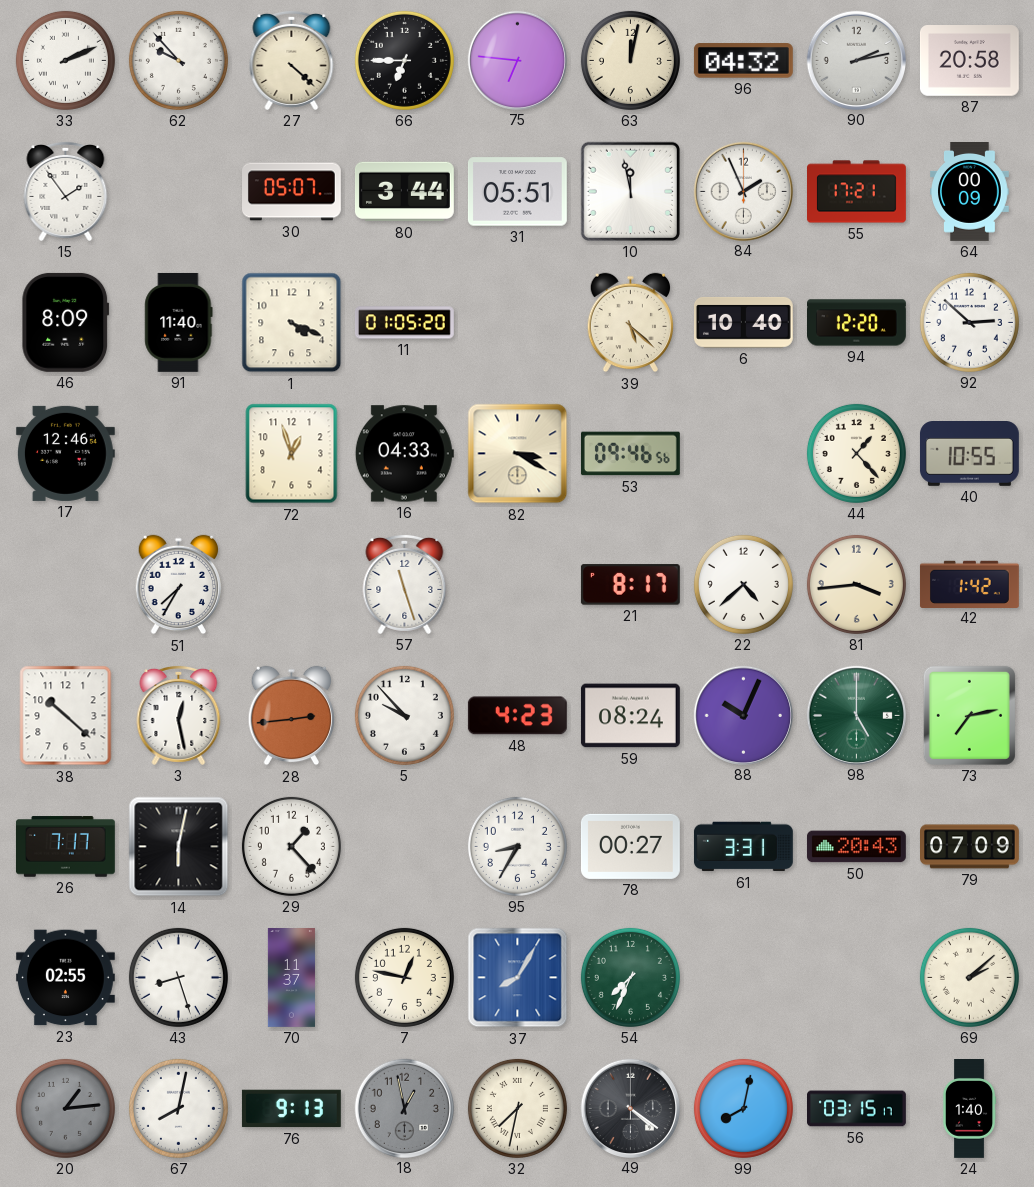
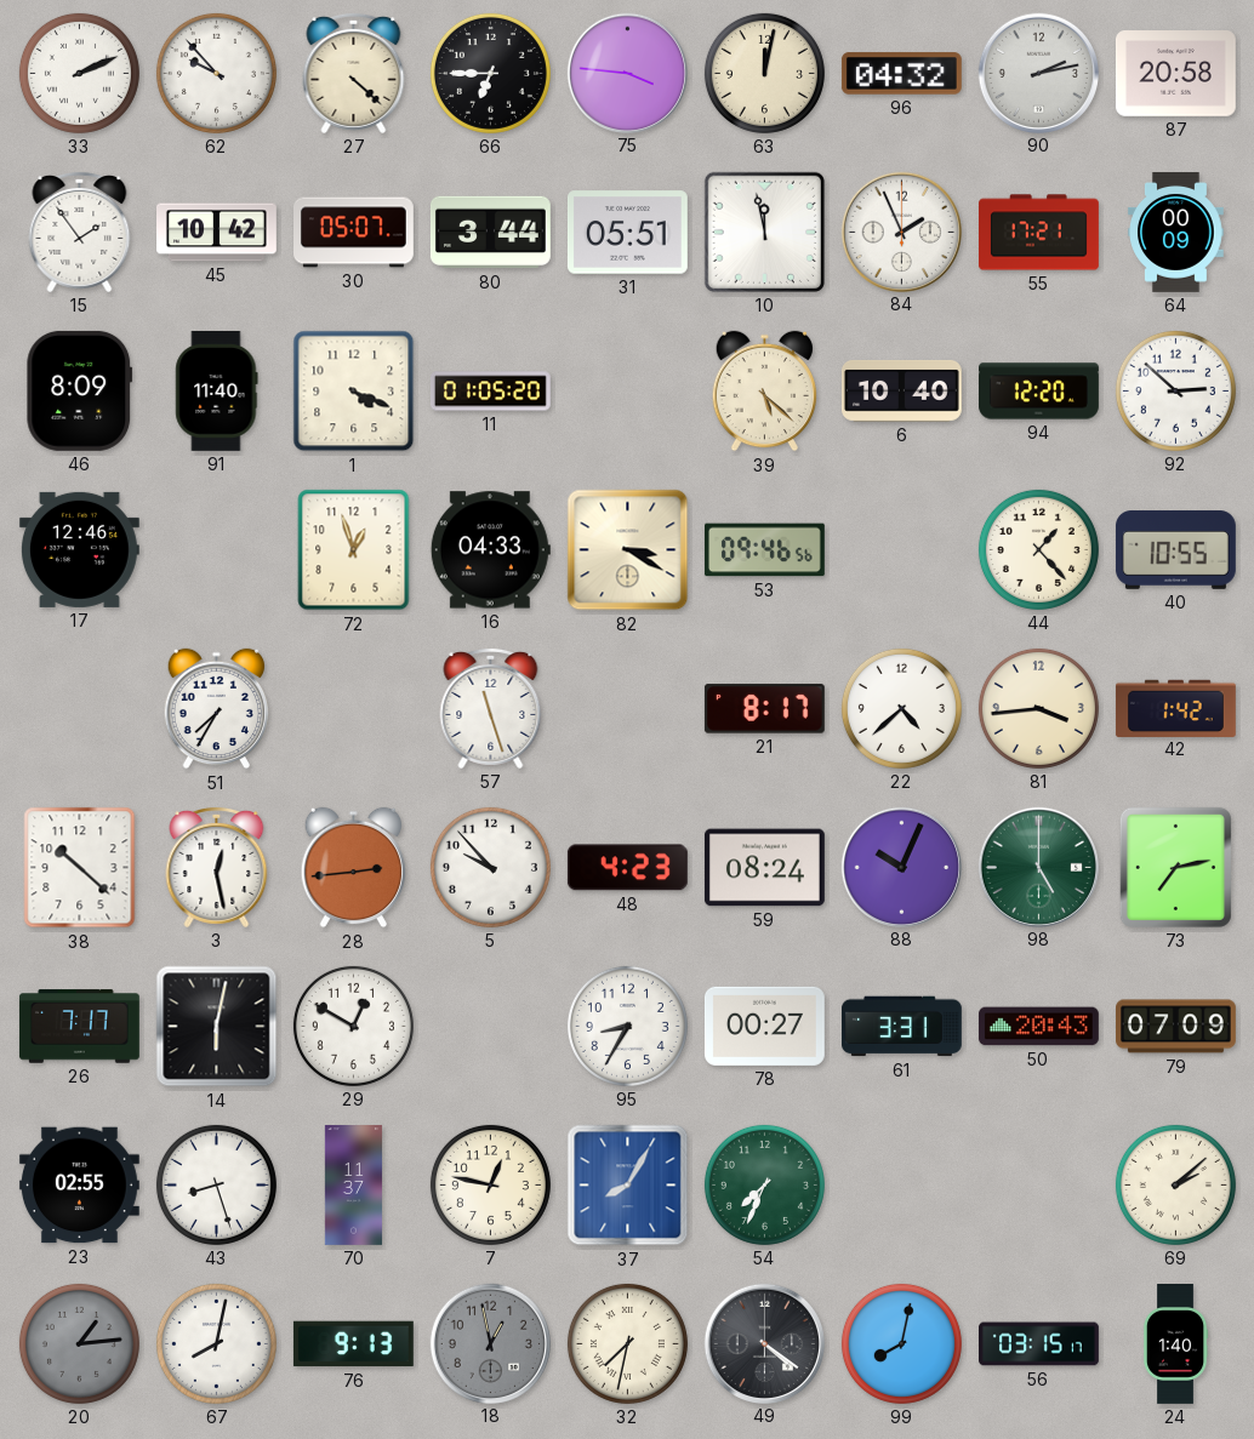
75: 6:46 -> 3:46
45: none -> 10:42
29: 1:23 -> 12:50
